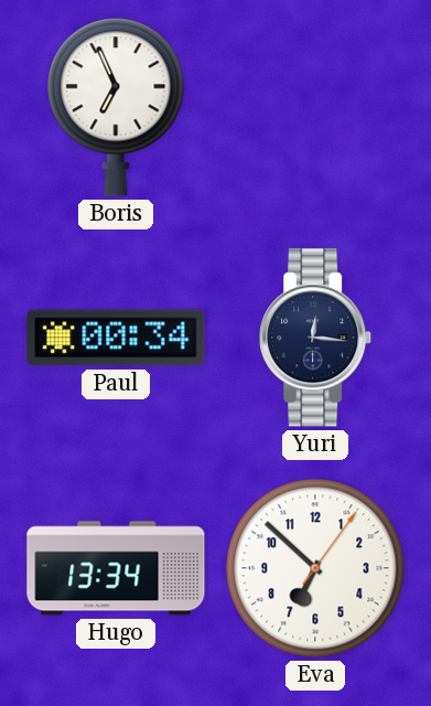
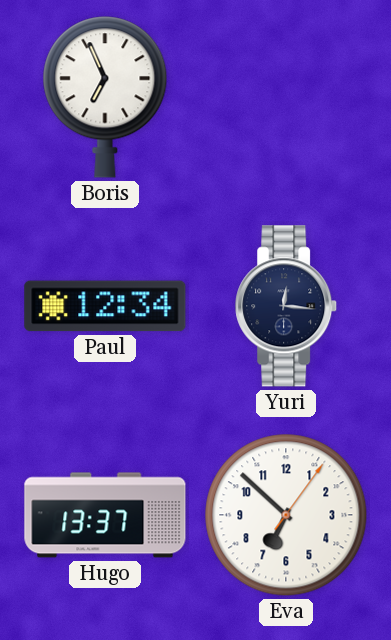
Paul: 00:34 -> 12:34
Hugo: 13:34 -> 13:37
